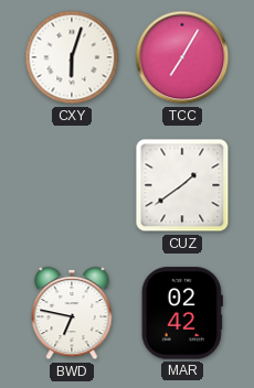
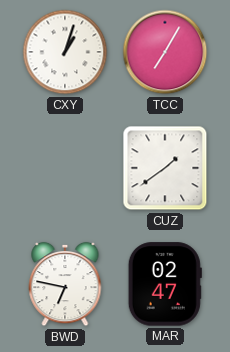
CXY: 6:03 -> 1:03
MAR: 02:42 -> 02:47
